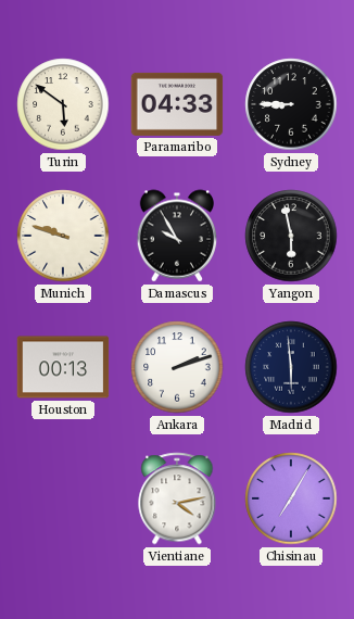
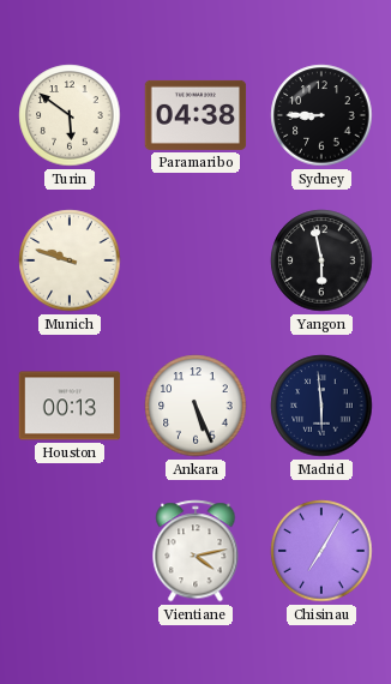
Paramaribo: 04:33 -> 04:38
Damascus: 9:55 -> none
Ankara: 2:12 -> 5:26
